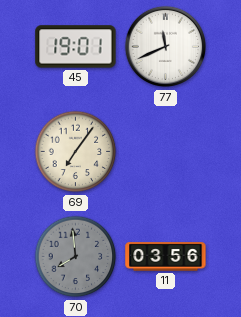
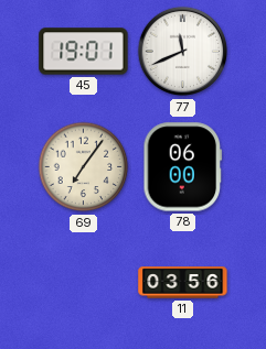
78: none -> 06:00
70: 7:59 -> none
